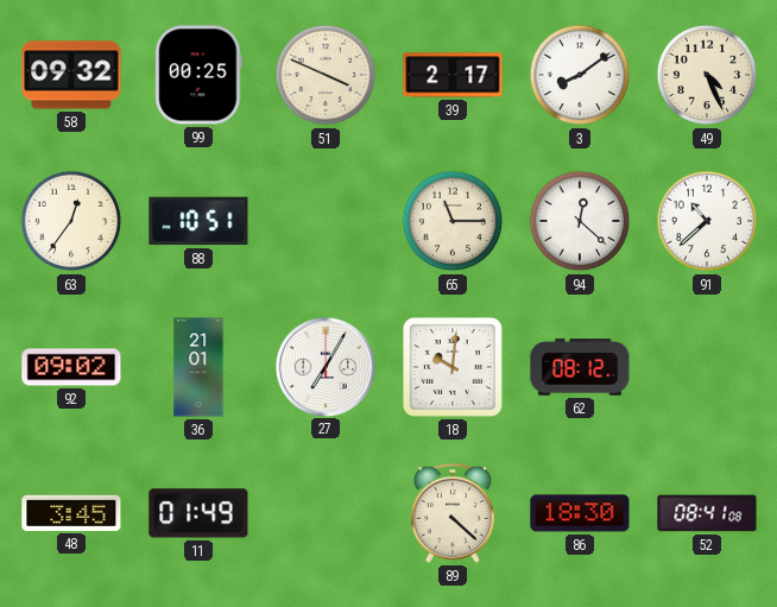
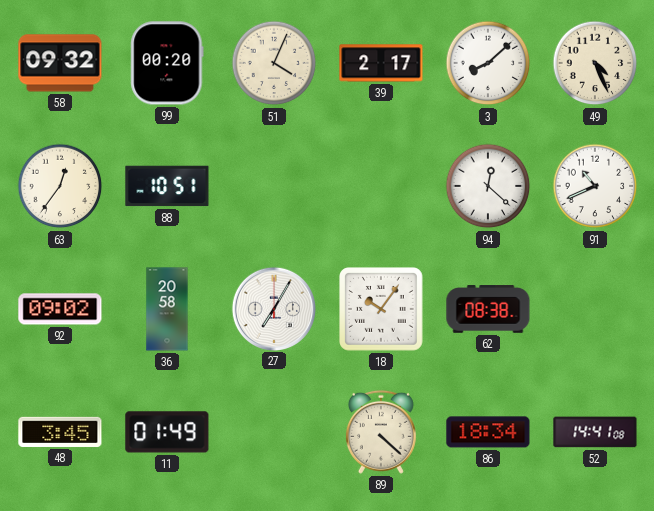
99: 00:25 -> 00:20
51: 3:49 -> 4:04
3: 8:09 -> 8:08
65: 11:15 -> none
91: 10:38 -> 10:41
36: 21:01 -> 20:58
18: 10:01 -> 10:06
62: 08:12 -> 08:38
86: 18:30 -> 18:34
52: 08:41 -> 14:41
